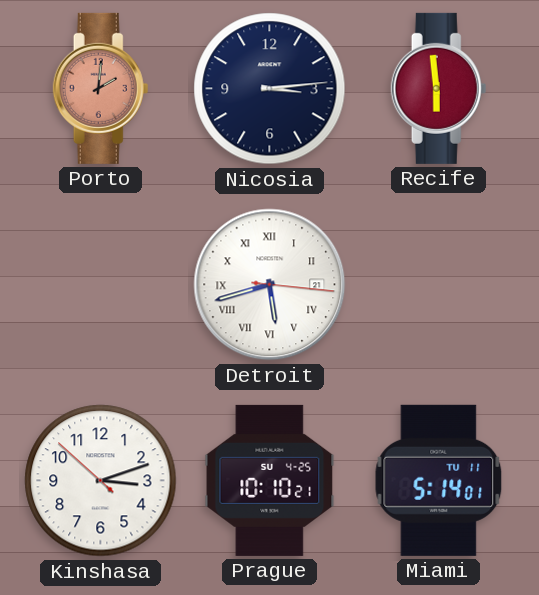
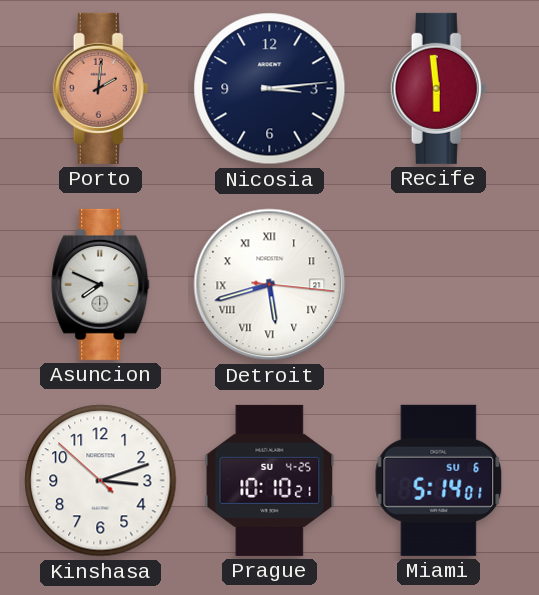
Asuncion: none -> 7:49
Miami date: TU 11 -> SU 6
